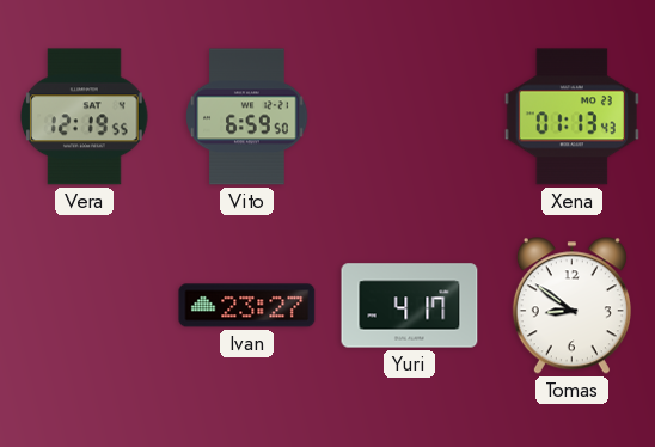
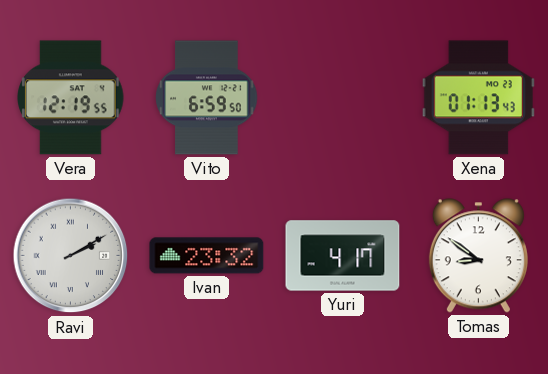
Ravi: none -> 2:10
Ivan: 23:27 -> 23:32
